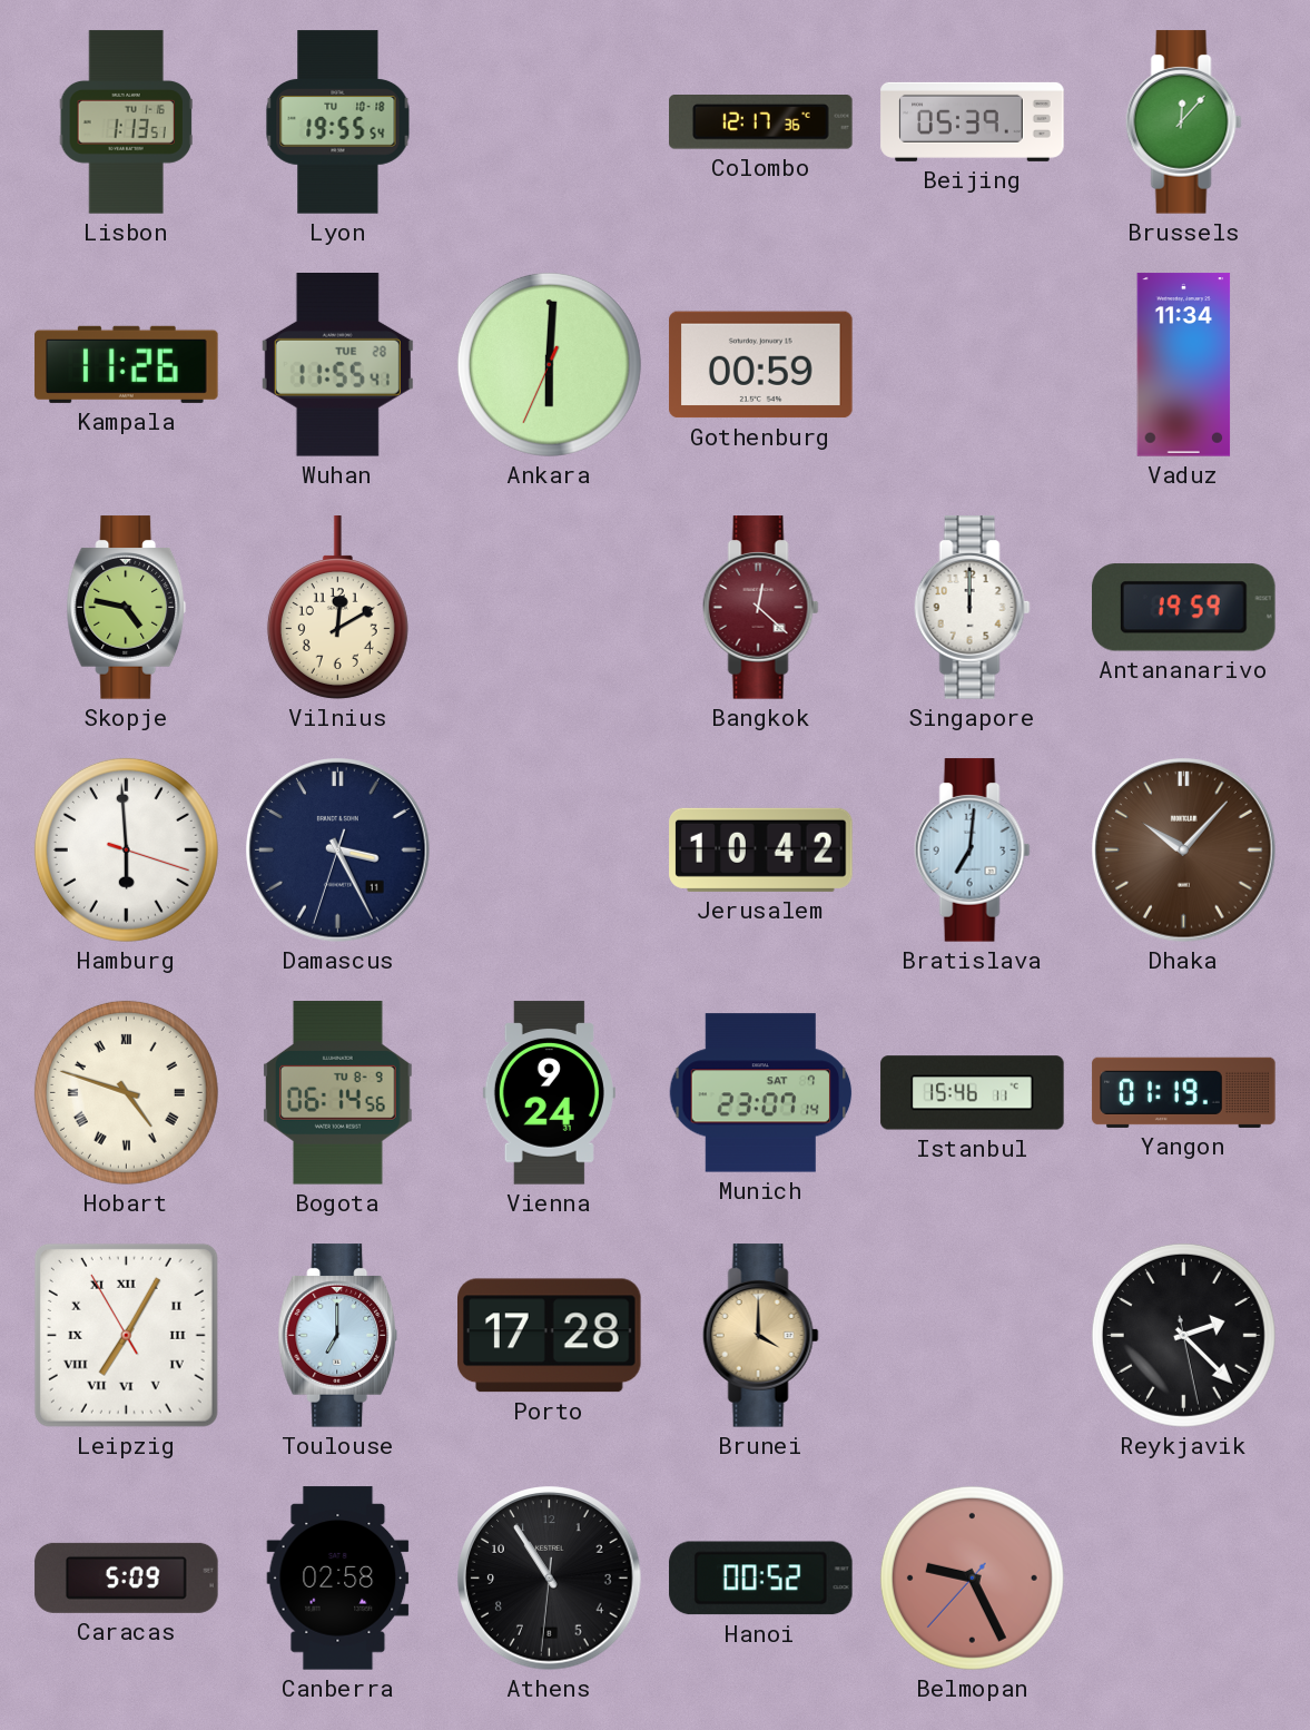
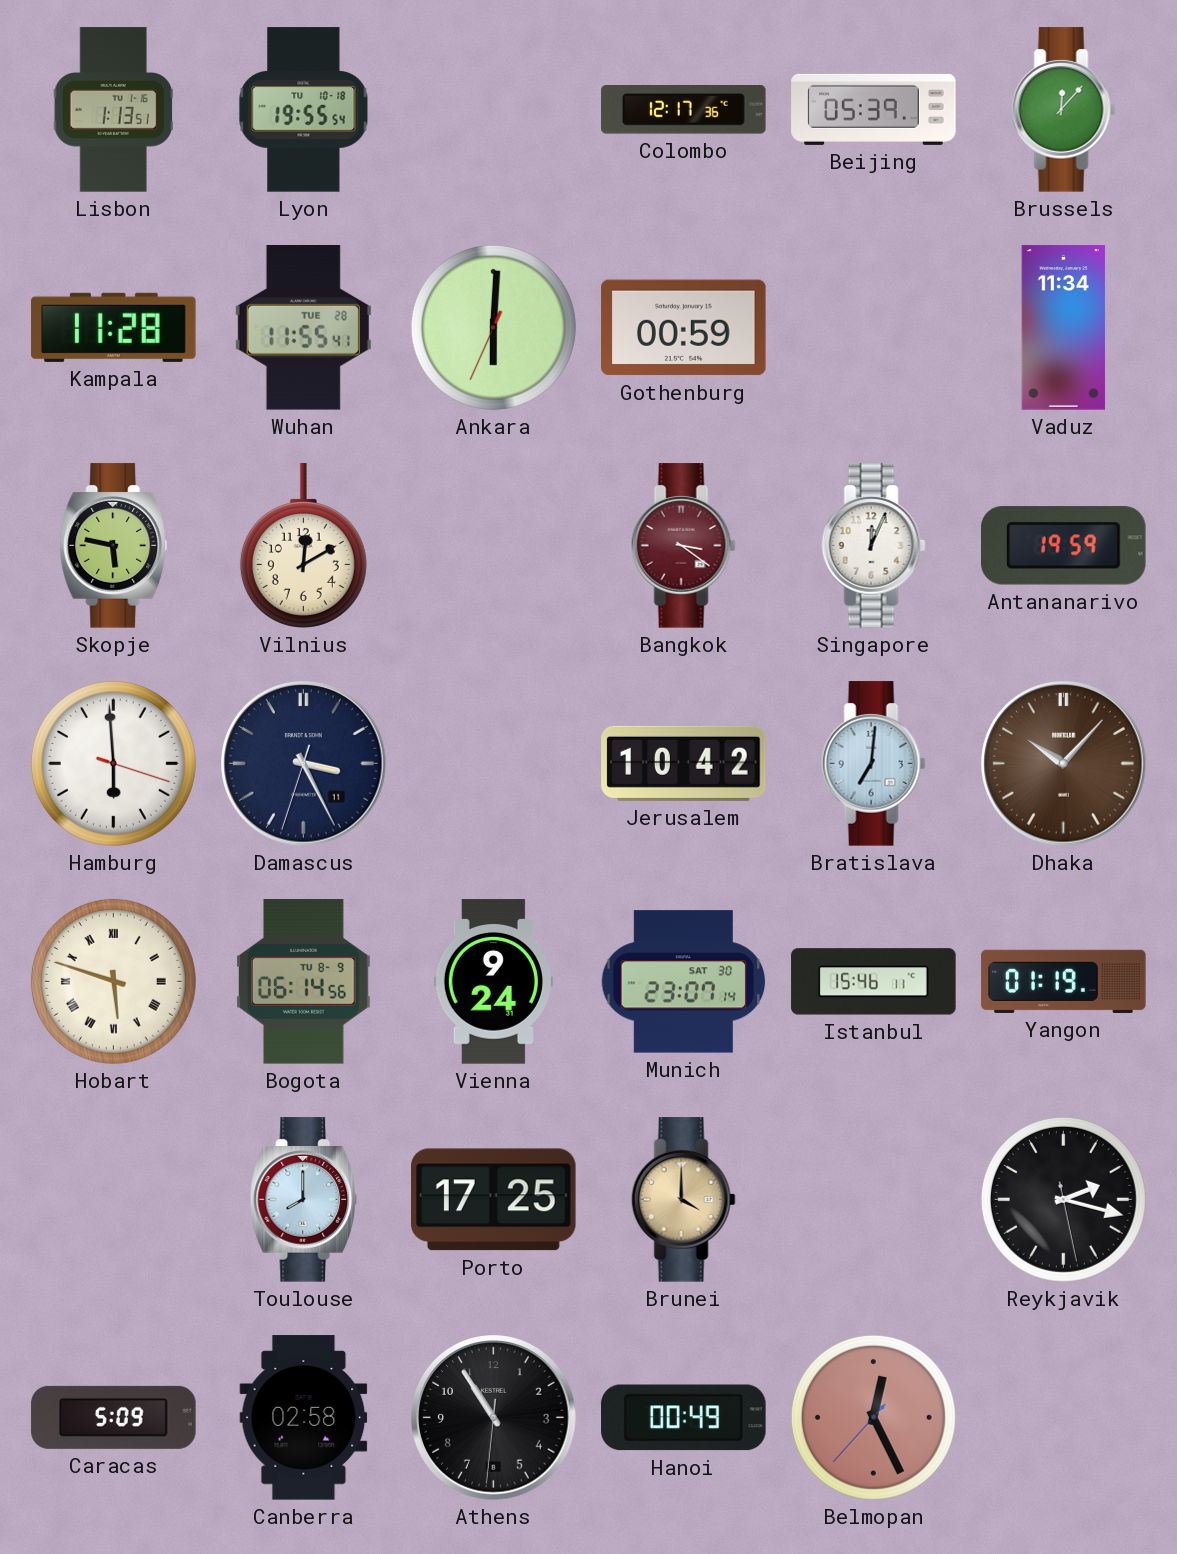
Kampala: 11:26 -> 11:28
Skopje: 4:47 -> 5:47
Bangkok: 12:22 -> 3:21
Singapore: 12:00 -> 12:04
Hobart: 4:48 -> 5:48
Munich date: SAT 7 -> SAT 30
Leipzig: 7:04 -> none
Toulouse: 7:00 -> 8:00
Porto: 17:28 -> 17:25
Reykjavik: 2:22 -> 2:17
Hanoi: 00:52 -> 00:49
Belmopan: 9:25 -> 12:25
